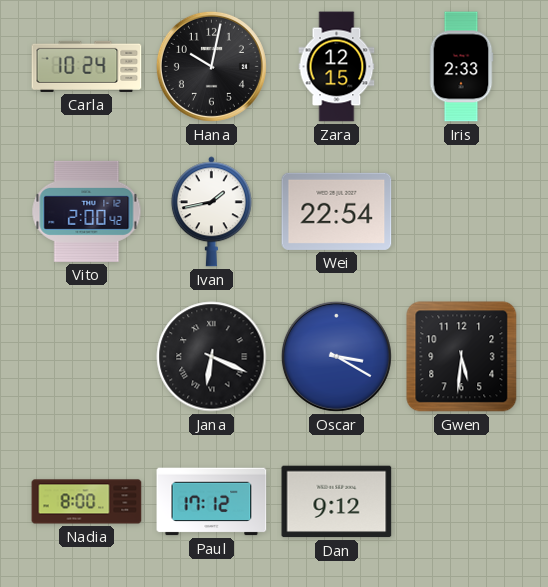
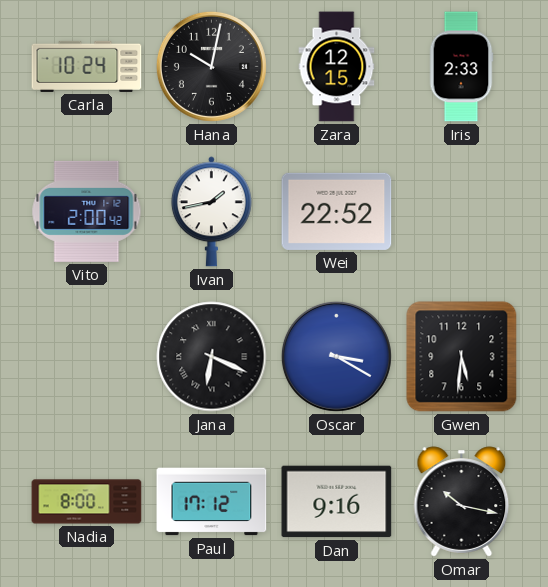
Wei: 22:54 -> 22:52
Dan: 9:12 -> 9:16
Omar: none -> 10:17
